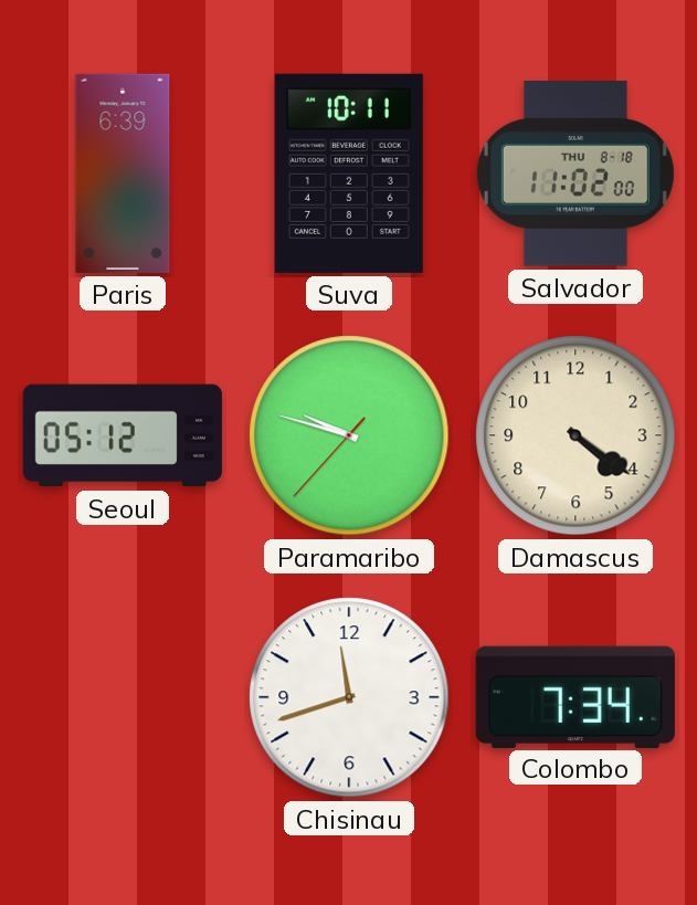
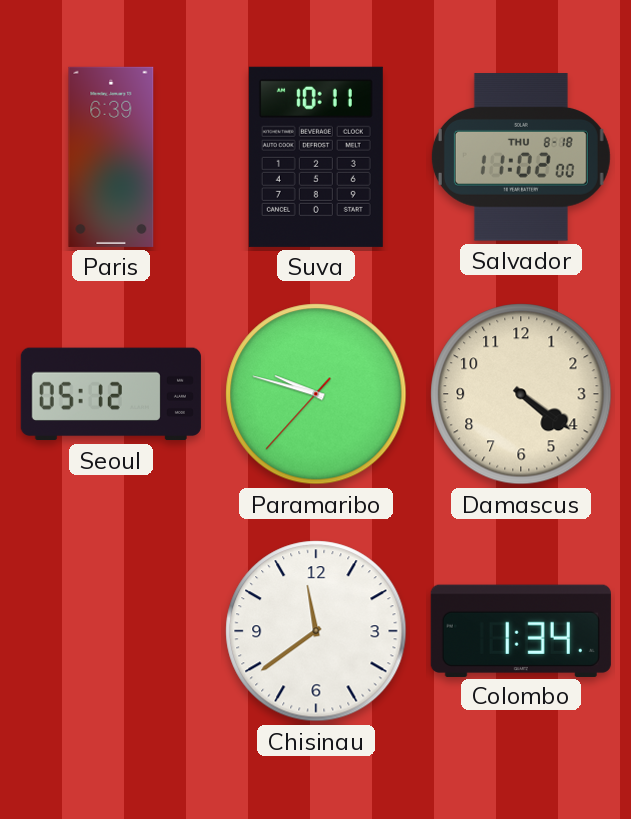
Chisinau: 11:42 -> 11:39
Colombo: 7:34 -> 1:34
